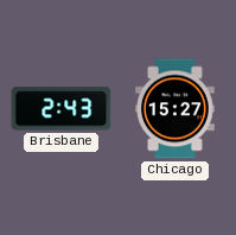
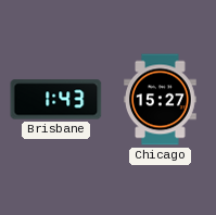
Brisbane: 2:43 -> 1:43
